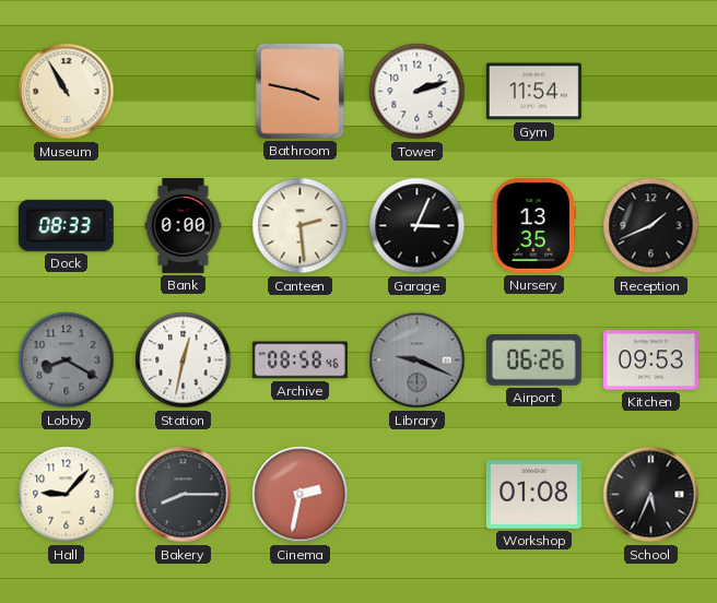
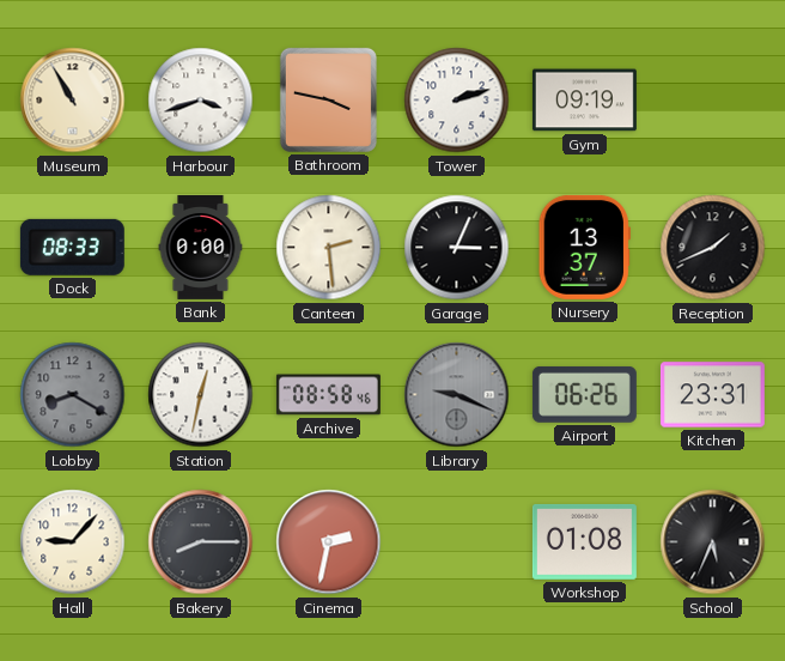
Harbour: none -> 3:42
Gym: 11:54 -> 09:19
Nursery: 13:35 -> 13:37
Kitchen: 09:53 -> 23:31
